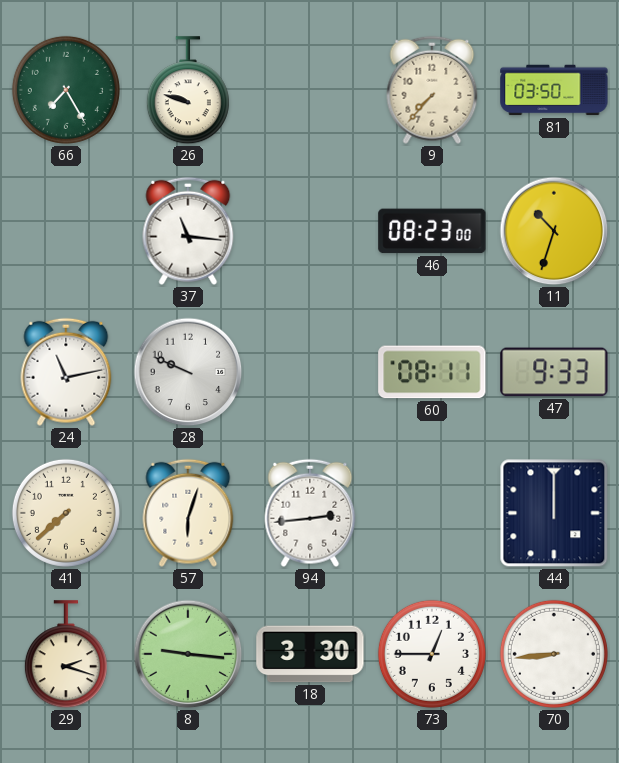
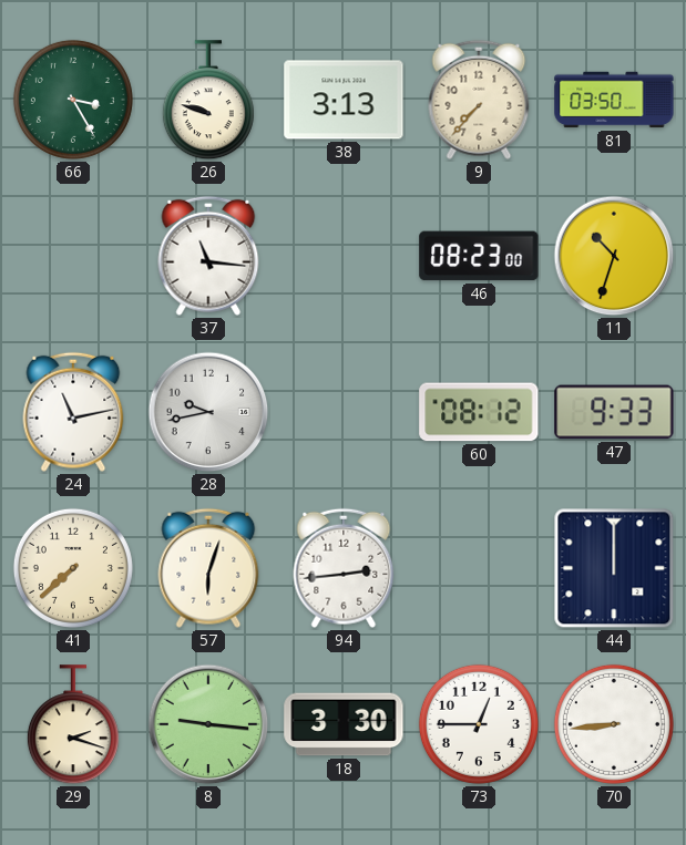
66: 7:25 -> 3:25
38: none -> 3:13
28: 9:49 -> 9:43
60: 08:11 -> 08:12
